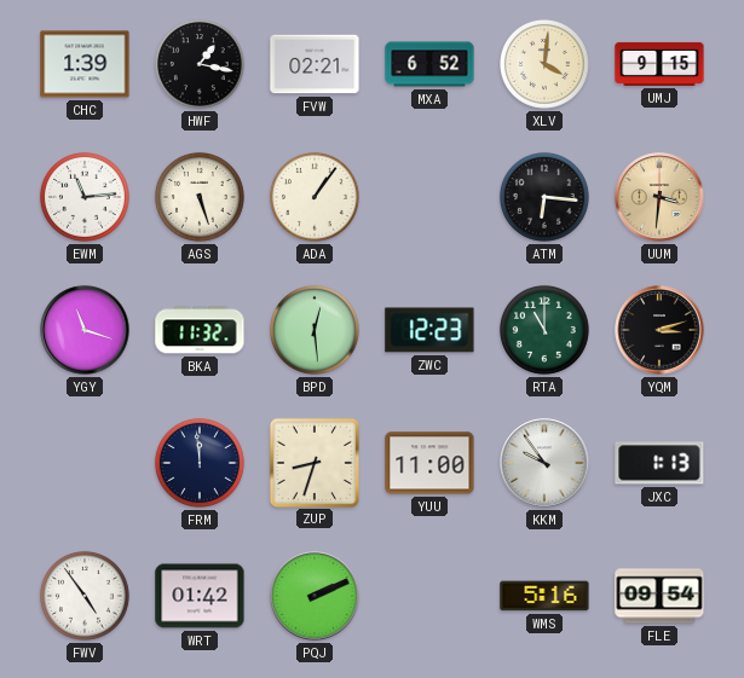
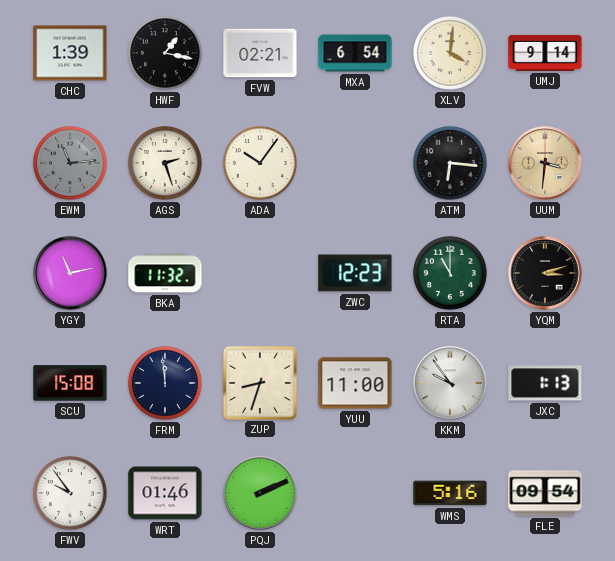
MXA: 6:52 -> 6:54
UMJ: 9:15 -> 9:14
EWM dial: white -> grey
AGS: 5:27 -> 2:27
ADA: 1:06 -> 10:06
YGY: 11:18 -> 11:13
BPD: 12:29 -> none
SCU: none -> 15:08
FWV: 4:54 -> 9:54
WRT: 01:42 -> 01:46
